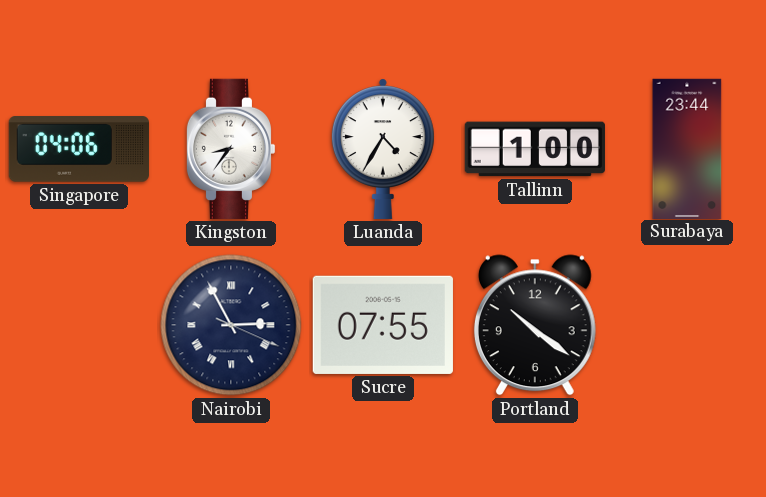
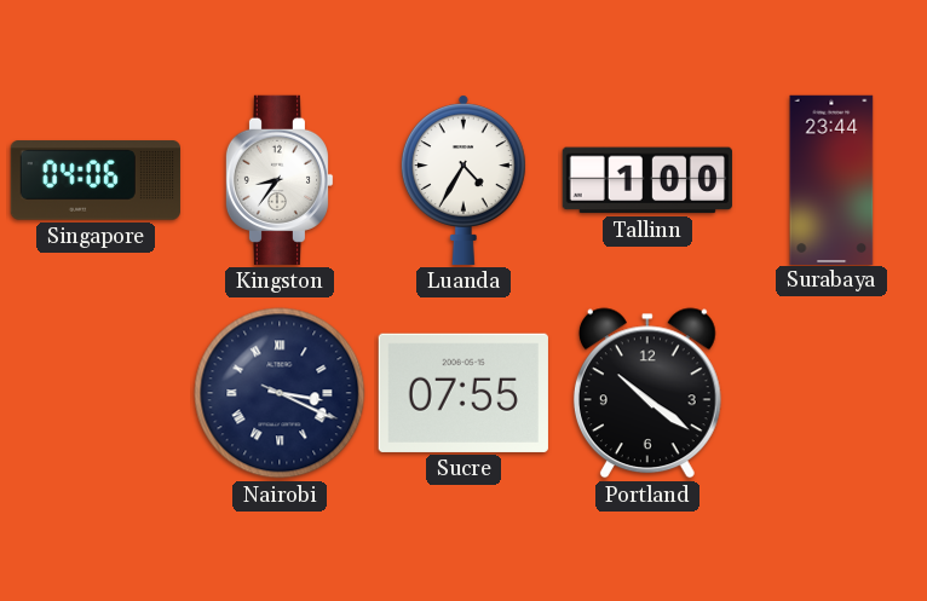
Nairobi: 2:55 -> 3:19
